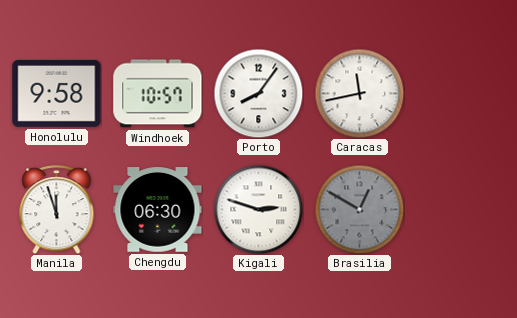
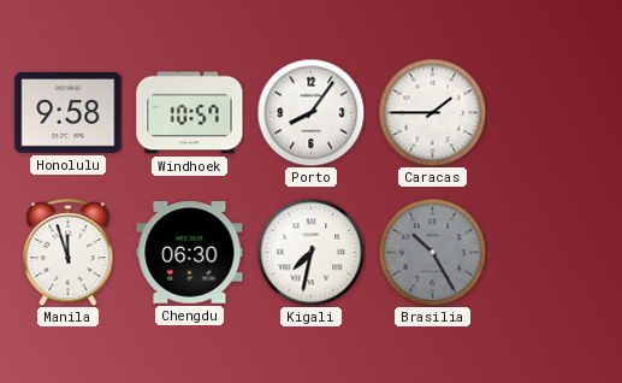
Caracas: 11:43 -> 1:45
Kigali: 2:48 -> 7:32
Brasilia: 12:50 -> 10:25
